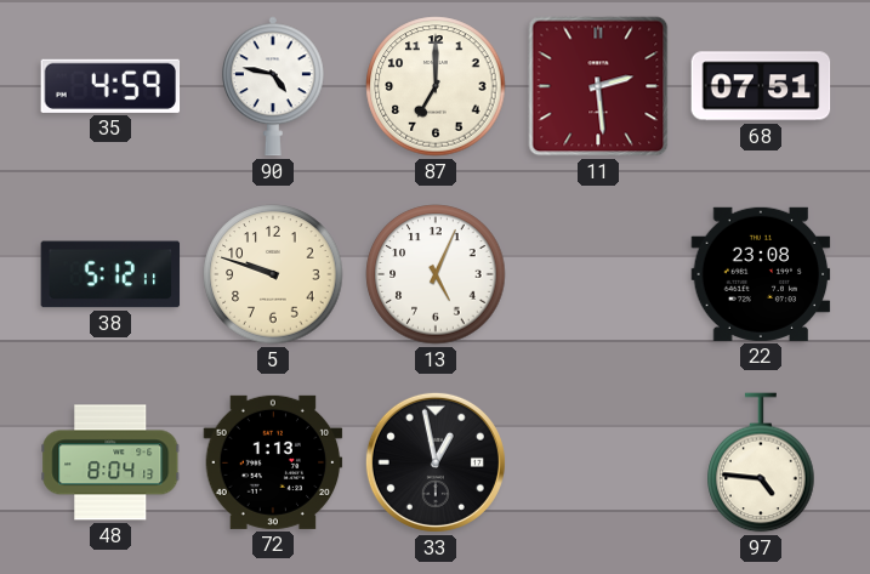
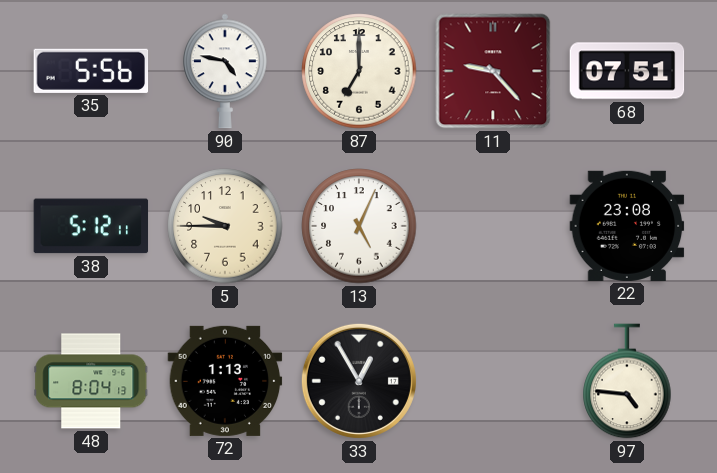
35: 4:59 -> 5:56
11: 2:29 -> 9:23
5: 9:48 -> 9:45
33: 12:58 -> 12:55
